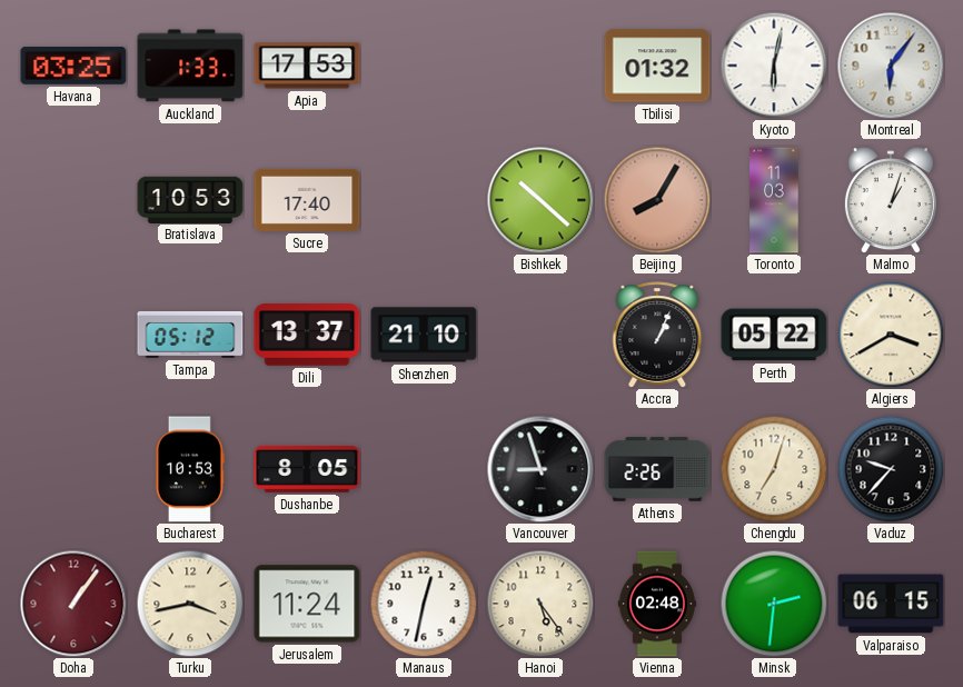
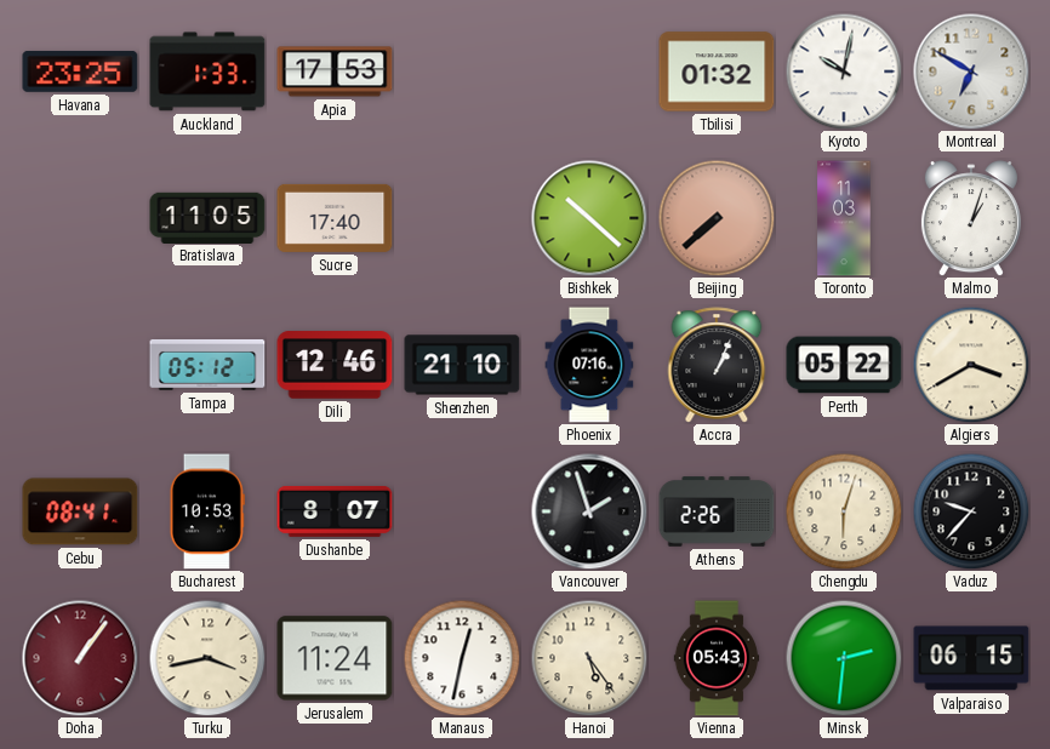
Havana: 03:25 -> 23:25
Kyoto: 6:02 -> 10:02
Montreal: 6:06 -> 6:50
Bratislava: 10:53 -> 11:05
Beijing: 8:05 -> 7:38
Dili: 13:37 -> 12:46
Phoenix: none -> 07:16
Cebu: none -> 08:41
Dushanbe: 8:05 -> 8:07
Vancouver: 8:57 -> 1:57
Chengdu: 7:03 -> 6:03
Vienna: 02:48 -> 05:43
